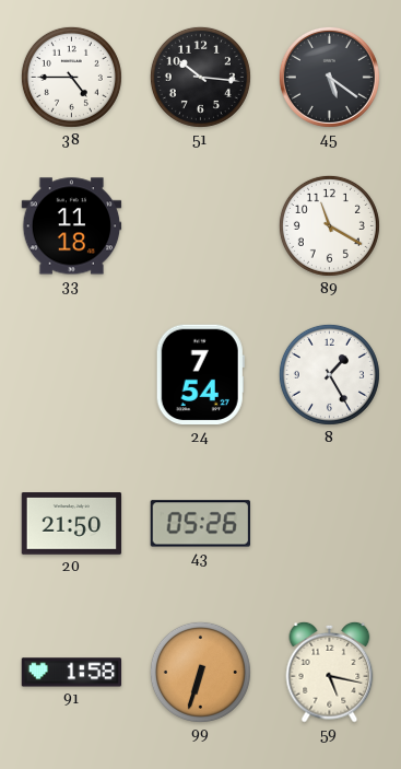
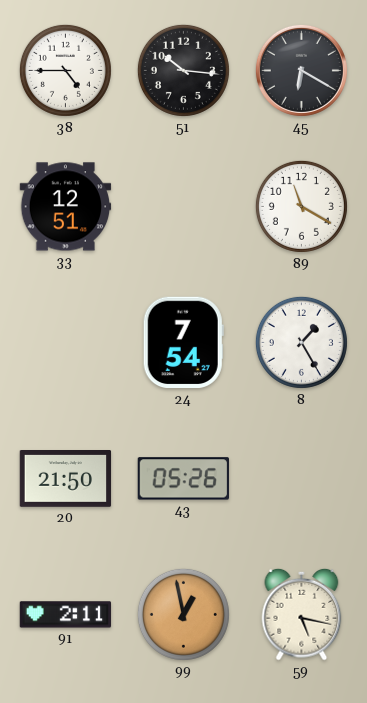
45: 5:21 -> 6:20
33: 11:18 -> 12:51
91: 1:58 -> 2:11
99: 6:33 -> 12:58
